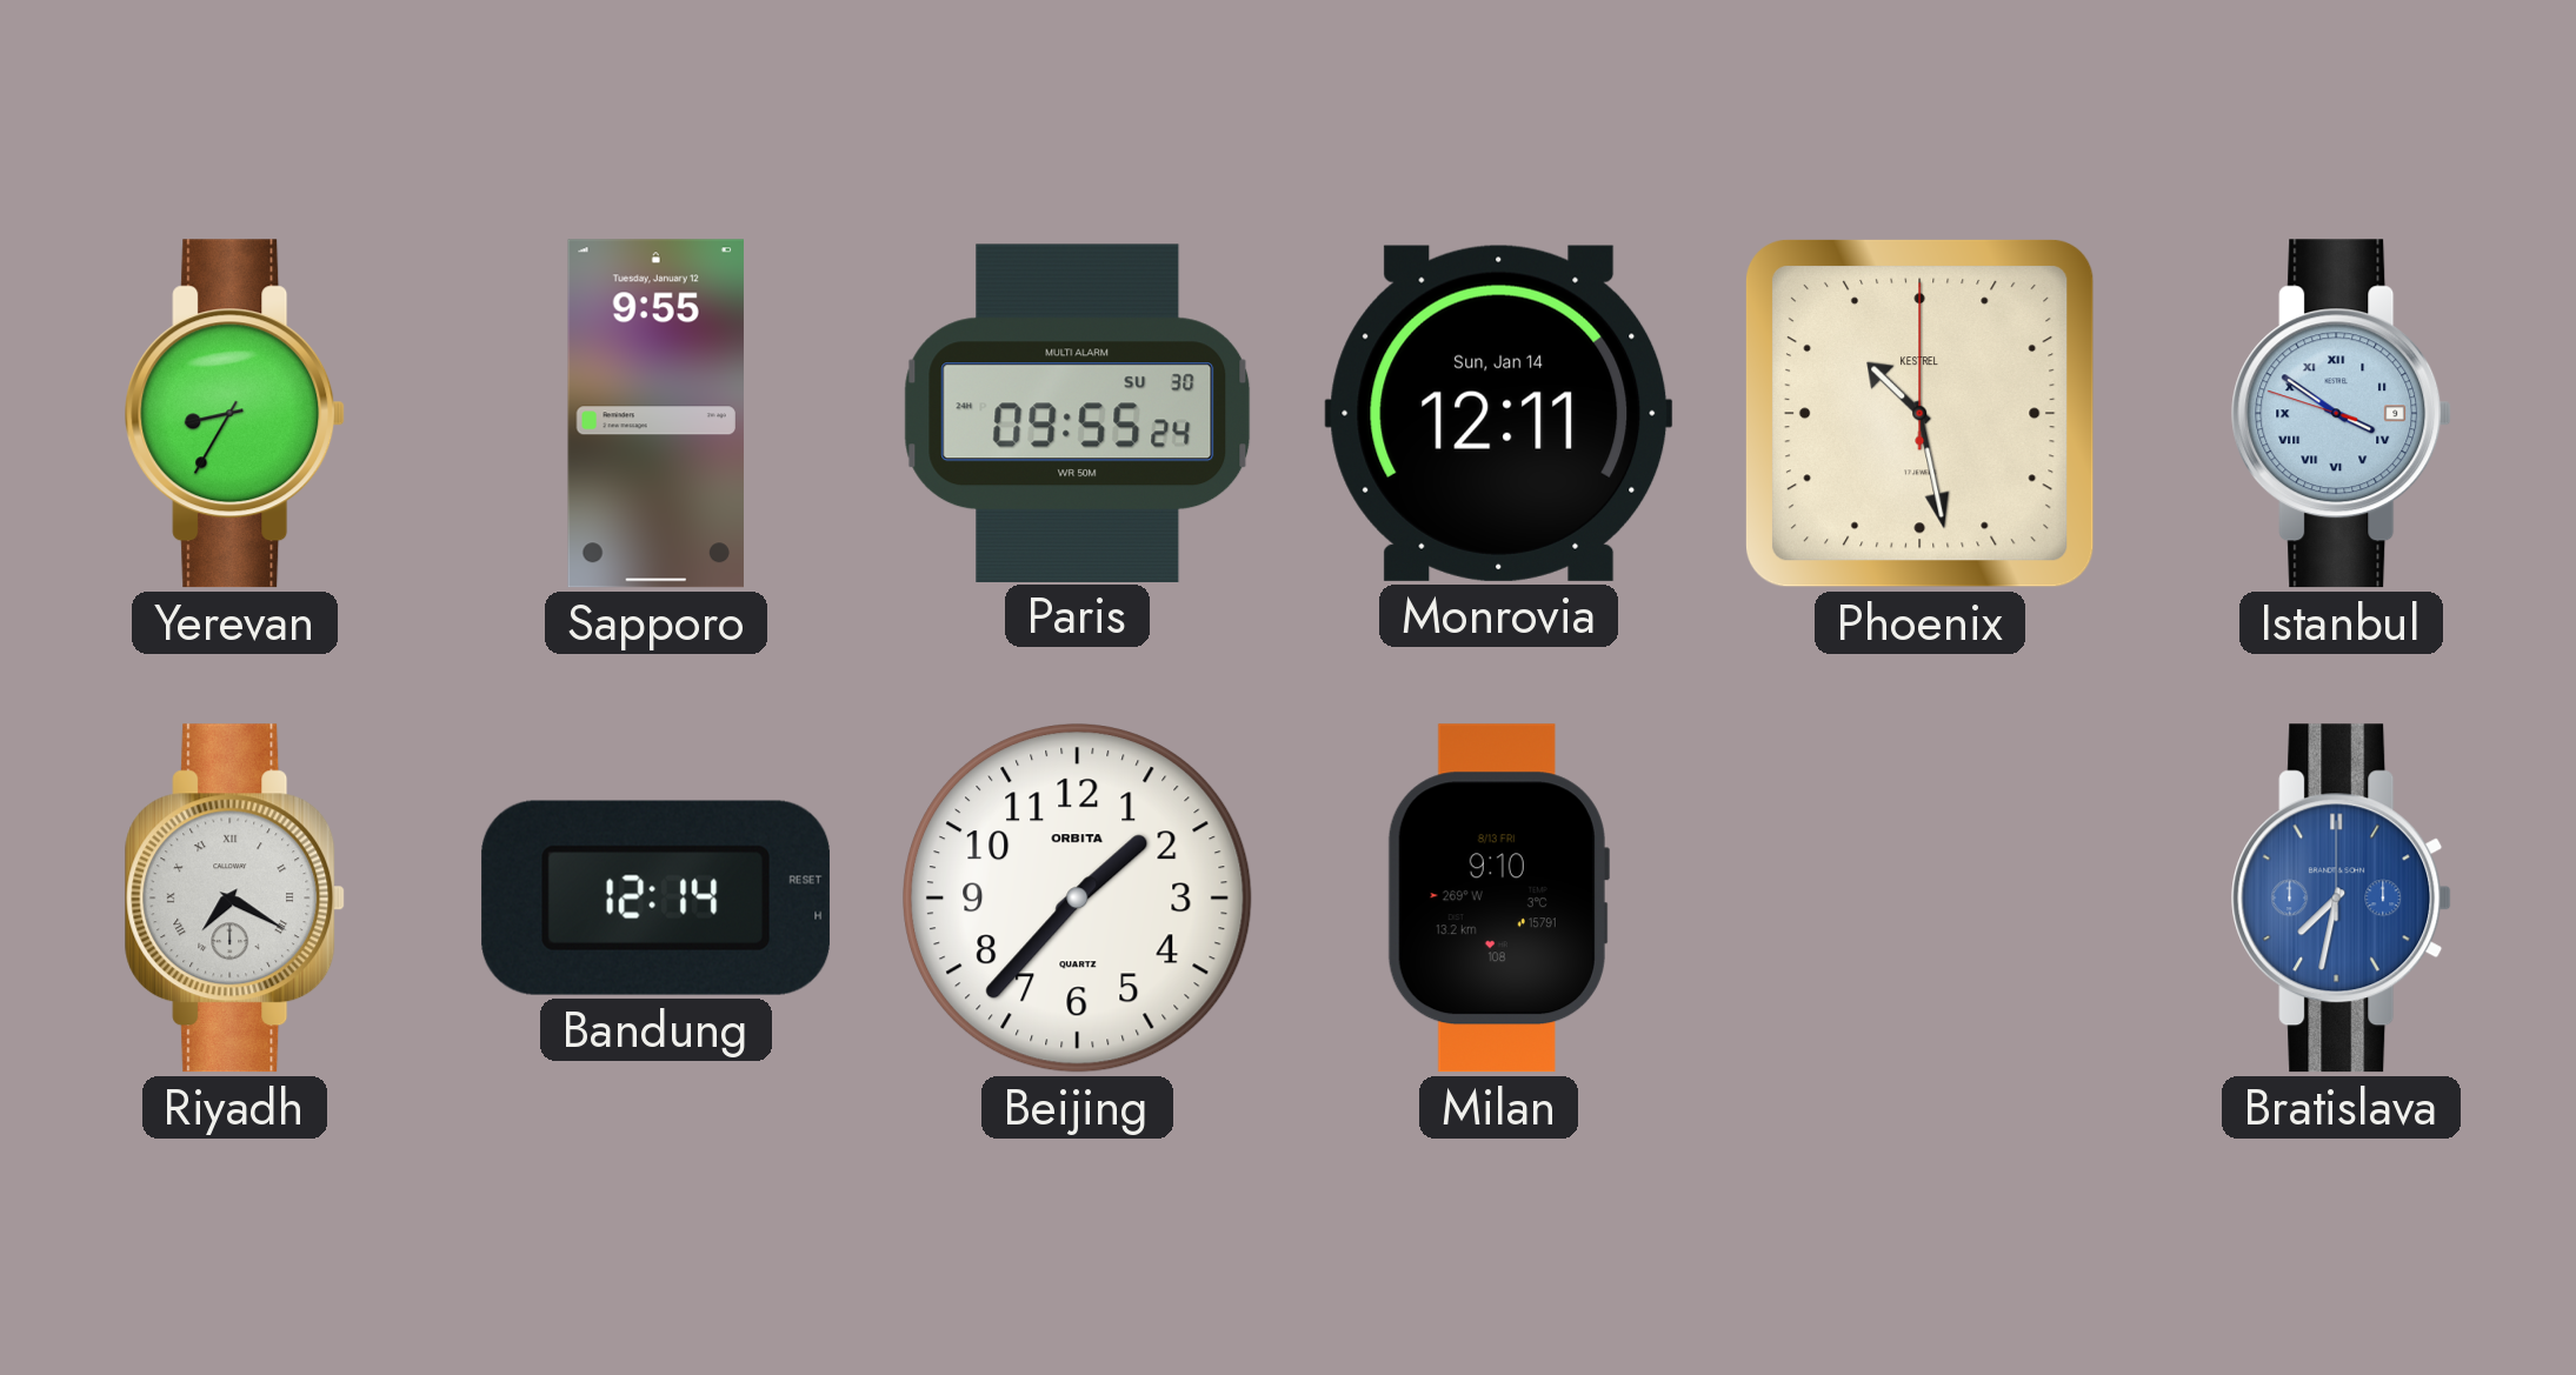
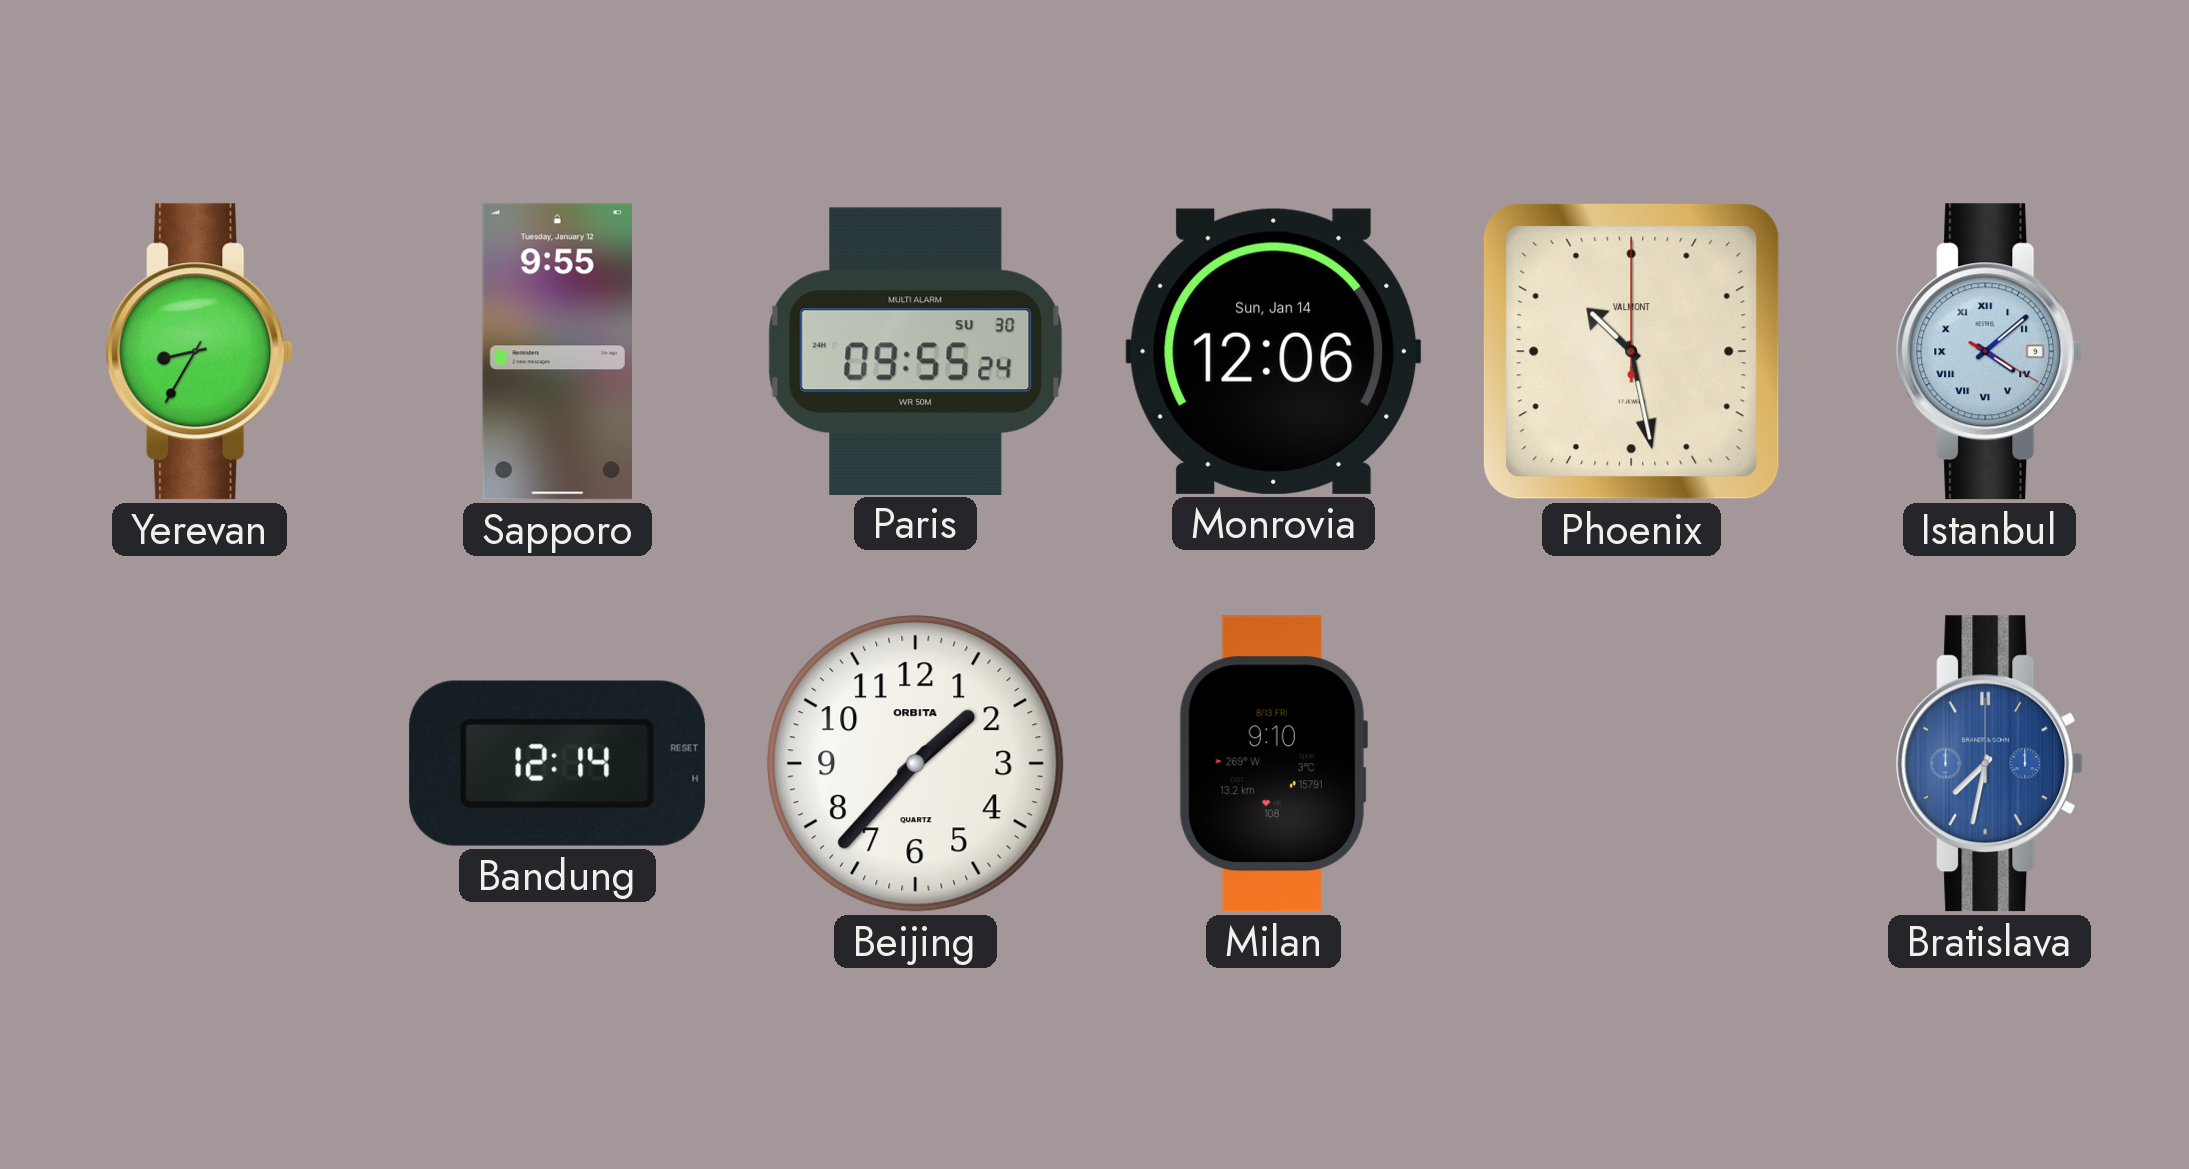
Monrovia: 12:11 -> 12:06
Phoenix brand: KESTREL -> VALMONT
Istanbul: 3:50 -> 4:08
Riyadh: 7:20 -> none
